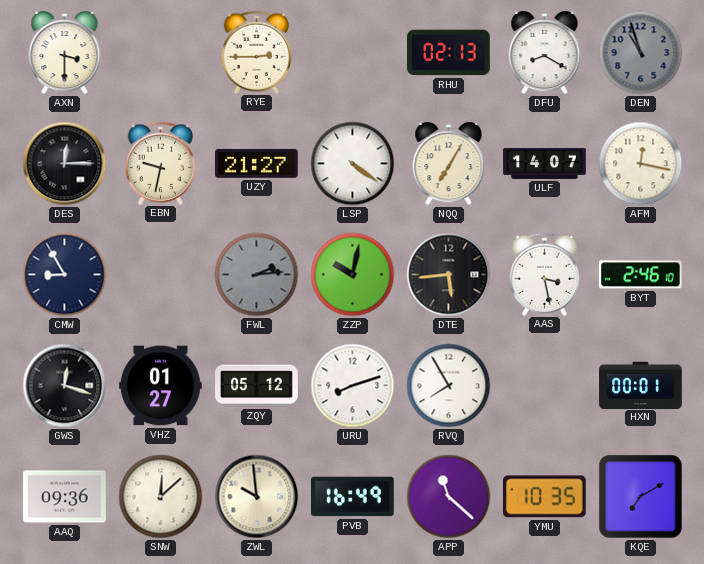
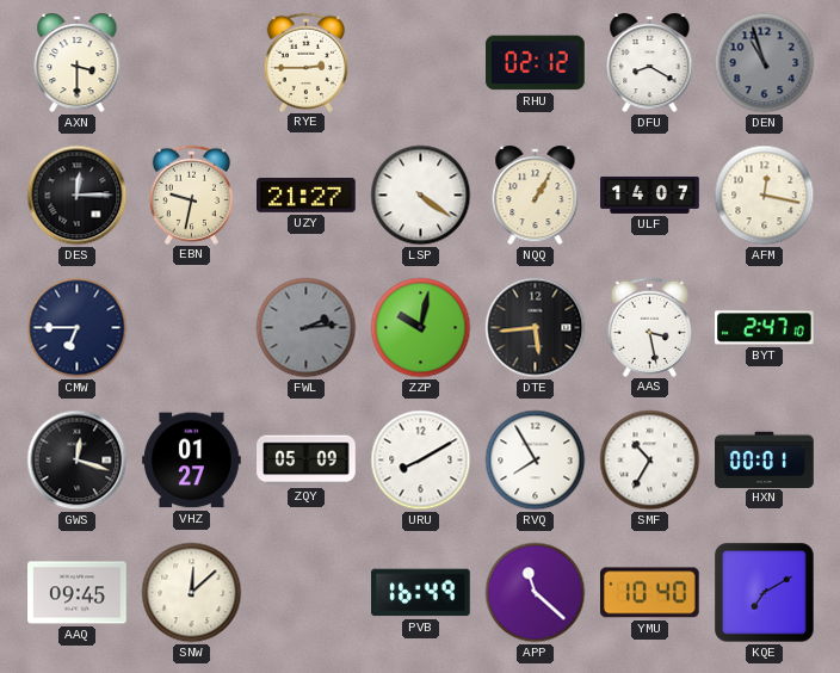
RHU: 02:13 -> 02:12
NQQ: 7:05 -> 1:05
CMW: 8:55 -> 6:45
BYT: 2:46 -> 2:47
ZQY: 05:12 -> 05:09
URU: 8:12 -> 8:10
SMF: none -> 10:35
AAQ: 09:36 -> 09:45
ZWL: 9:59 -> none
YMU: 10:35 -> 10:40
